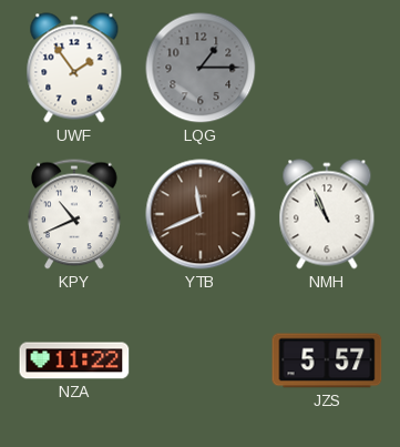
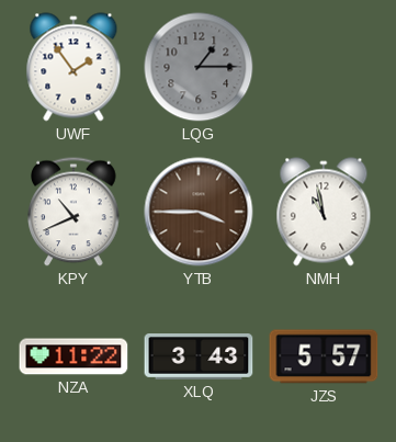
YTB: 11:41 -> 3:45
NMH: 10:56 -> 10:58
XLQ: none -> 3:43
